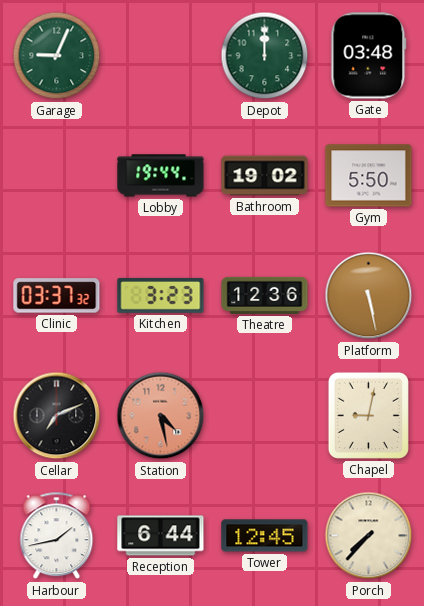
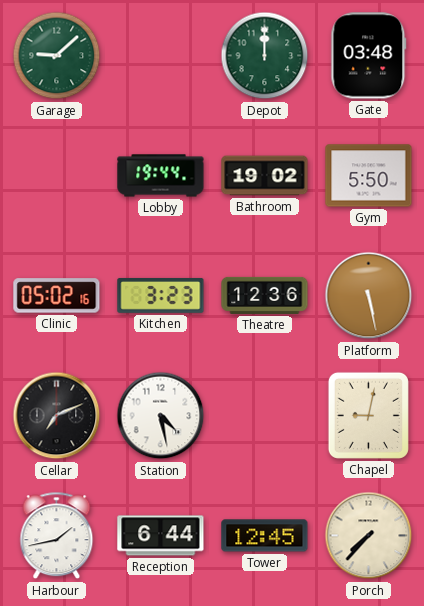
Garage: 9:04 -> 9:08
Clinic: 03:37 -> 05:02
Station dial: salmon -> white
